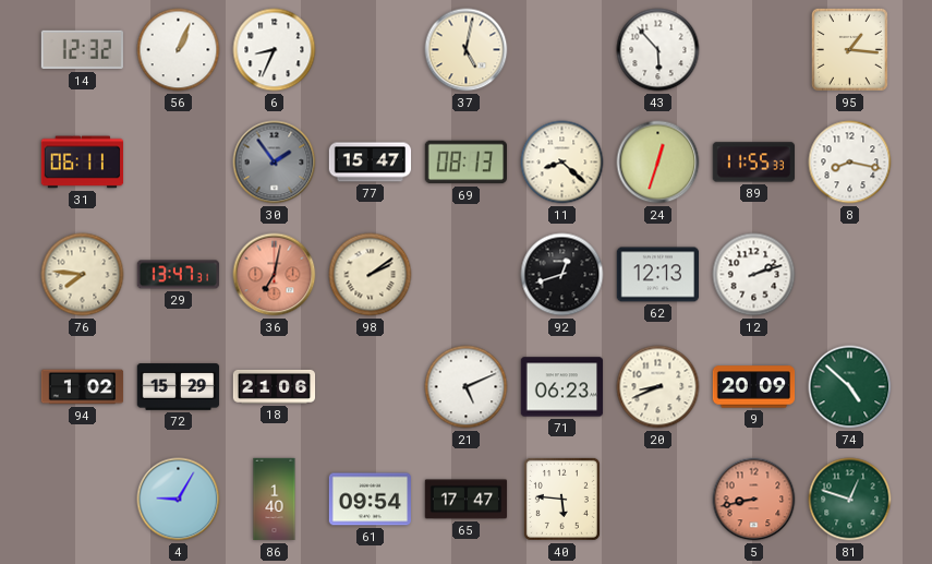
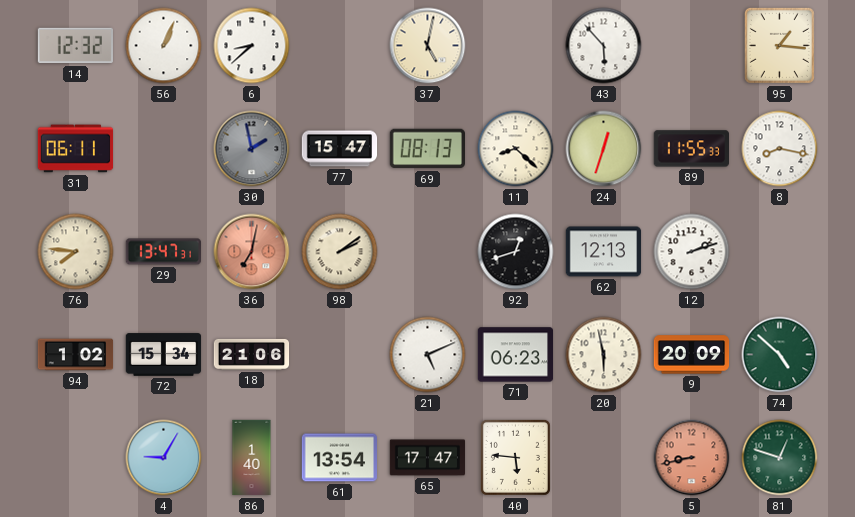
6: 8:34 -> 8:38
30: 1:54 -> 1:58
72: 15:29 -> 15:34
20: 8:41 -> 5:58
61: 09:54 -> 13:54
